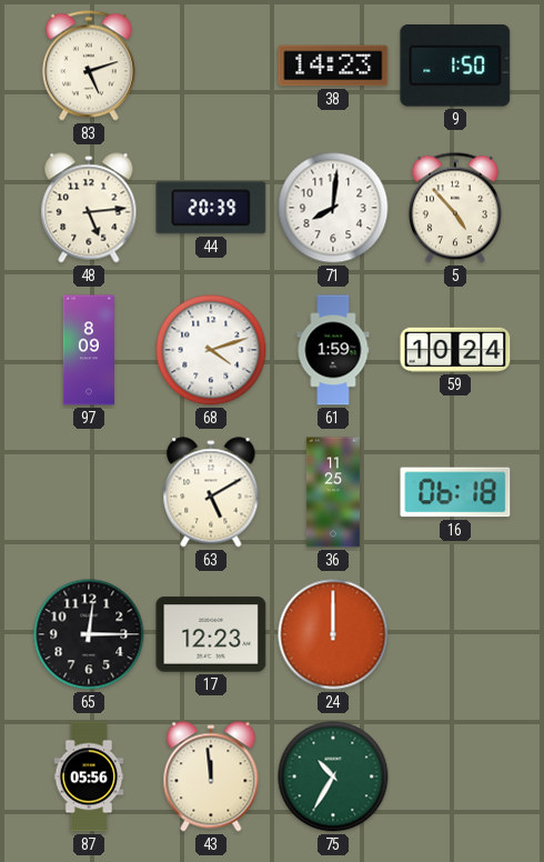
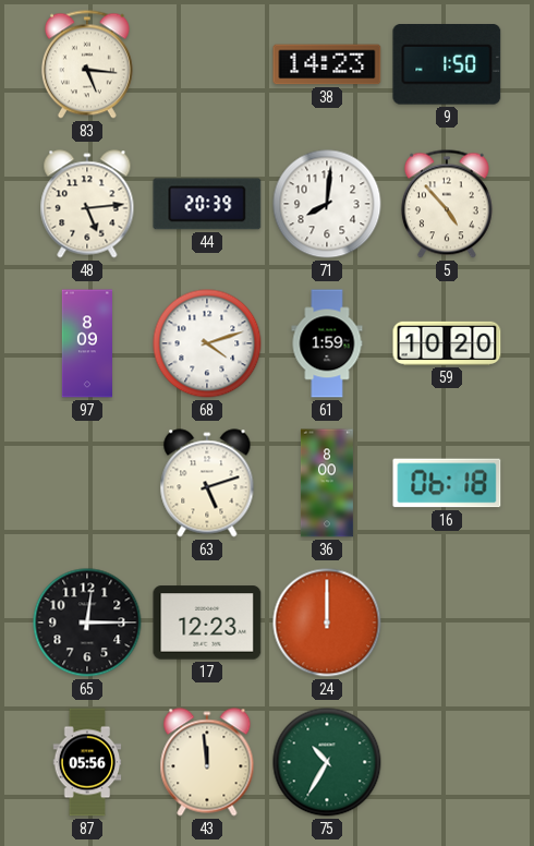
83: 5:12 -> 5:16
59: 10:24 -> 10:20
63: 5:10 -> 5:12
36: 11:25 -> 8:00
